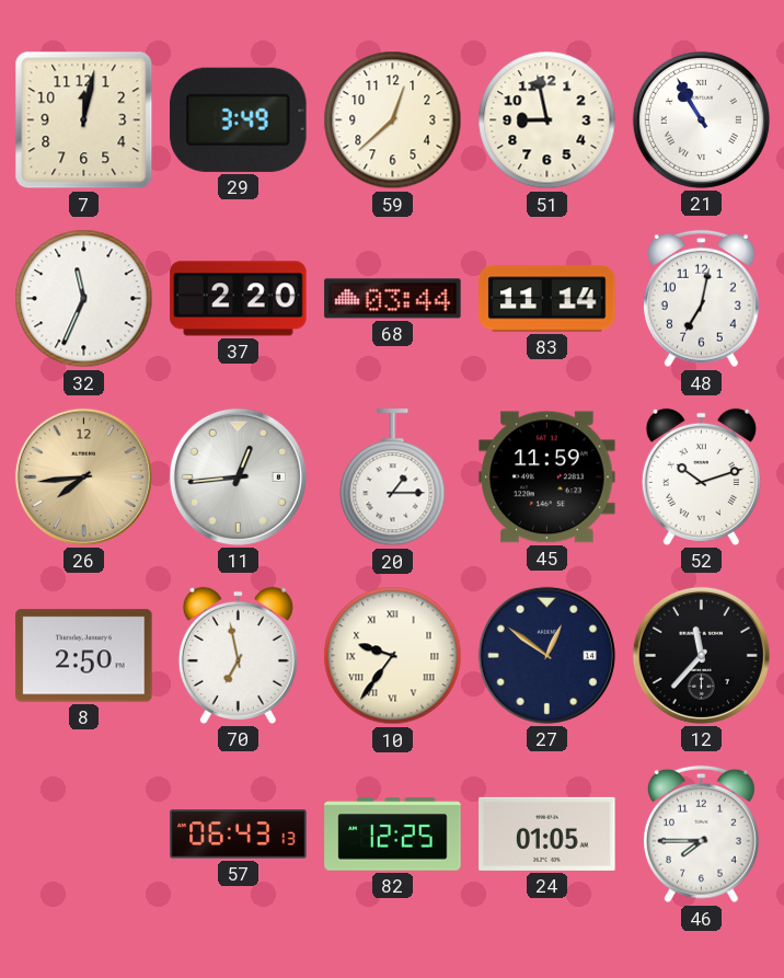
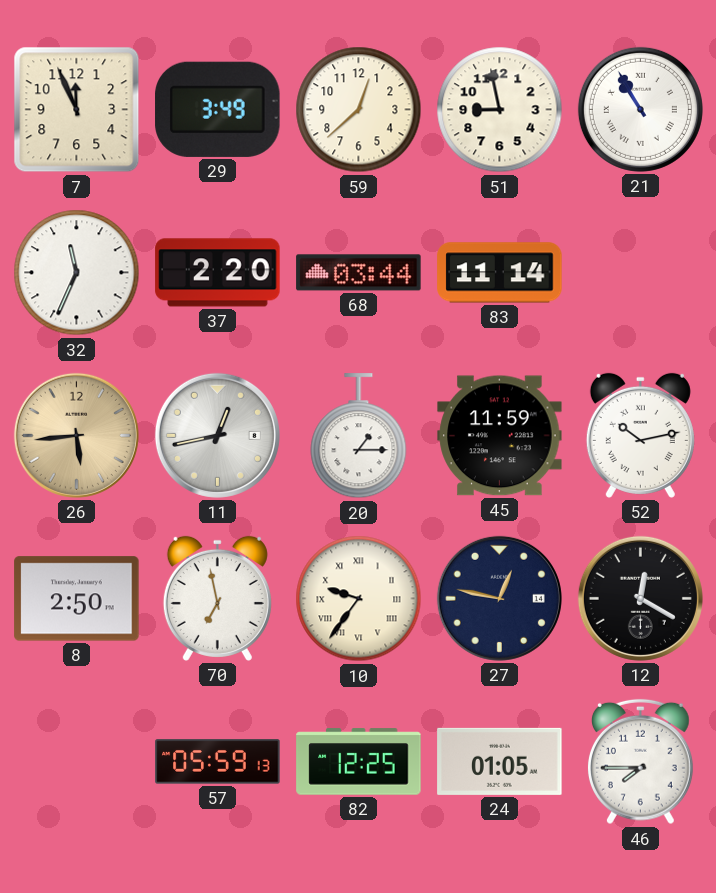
7: 12:02 -> 11:56
48: 7:02 -> none
26: 7:44 -> 5:44
11: 12:44 -> 12:43
52: 10:12 -> 10:13
27: 12:51 -> 12:47
12: 11:37 -> 12:20
57: 06:43 -> 05:59
